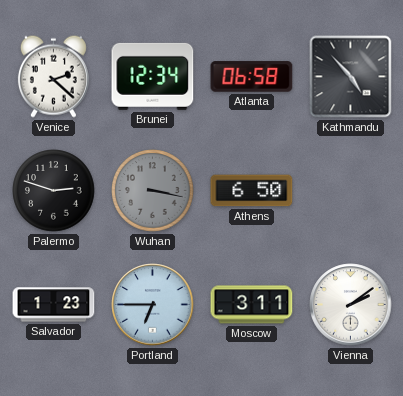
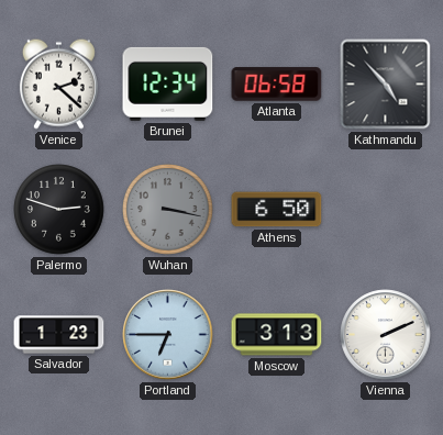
Moscow: 3:11 -> 3:13
Vienna: 2:09 -> 2:11
